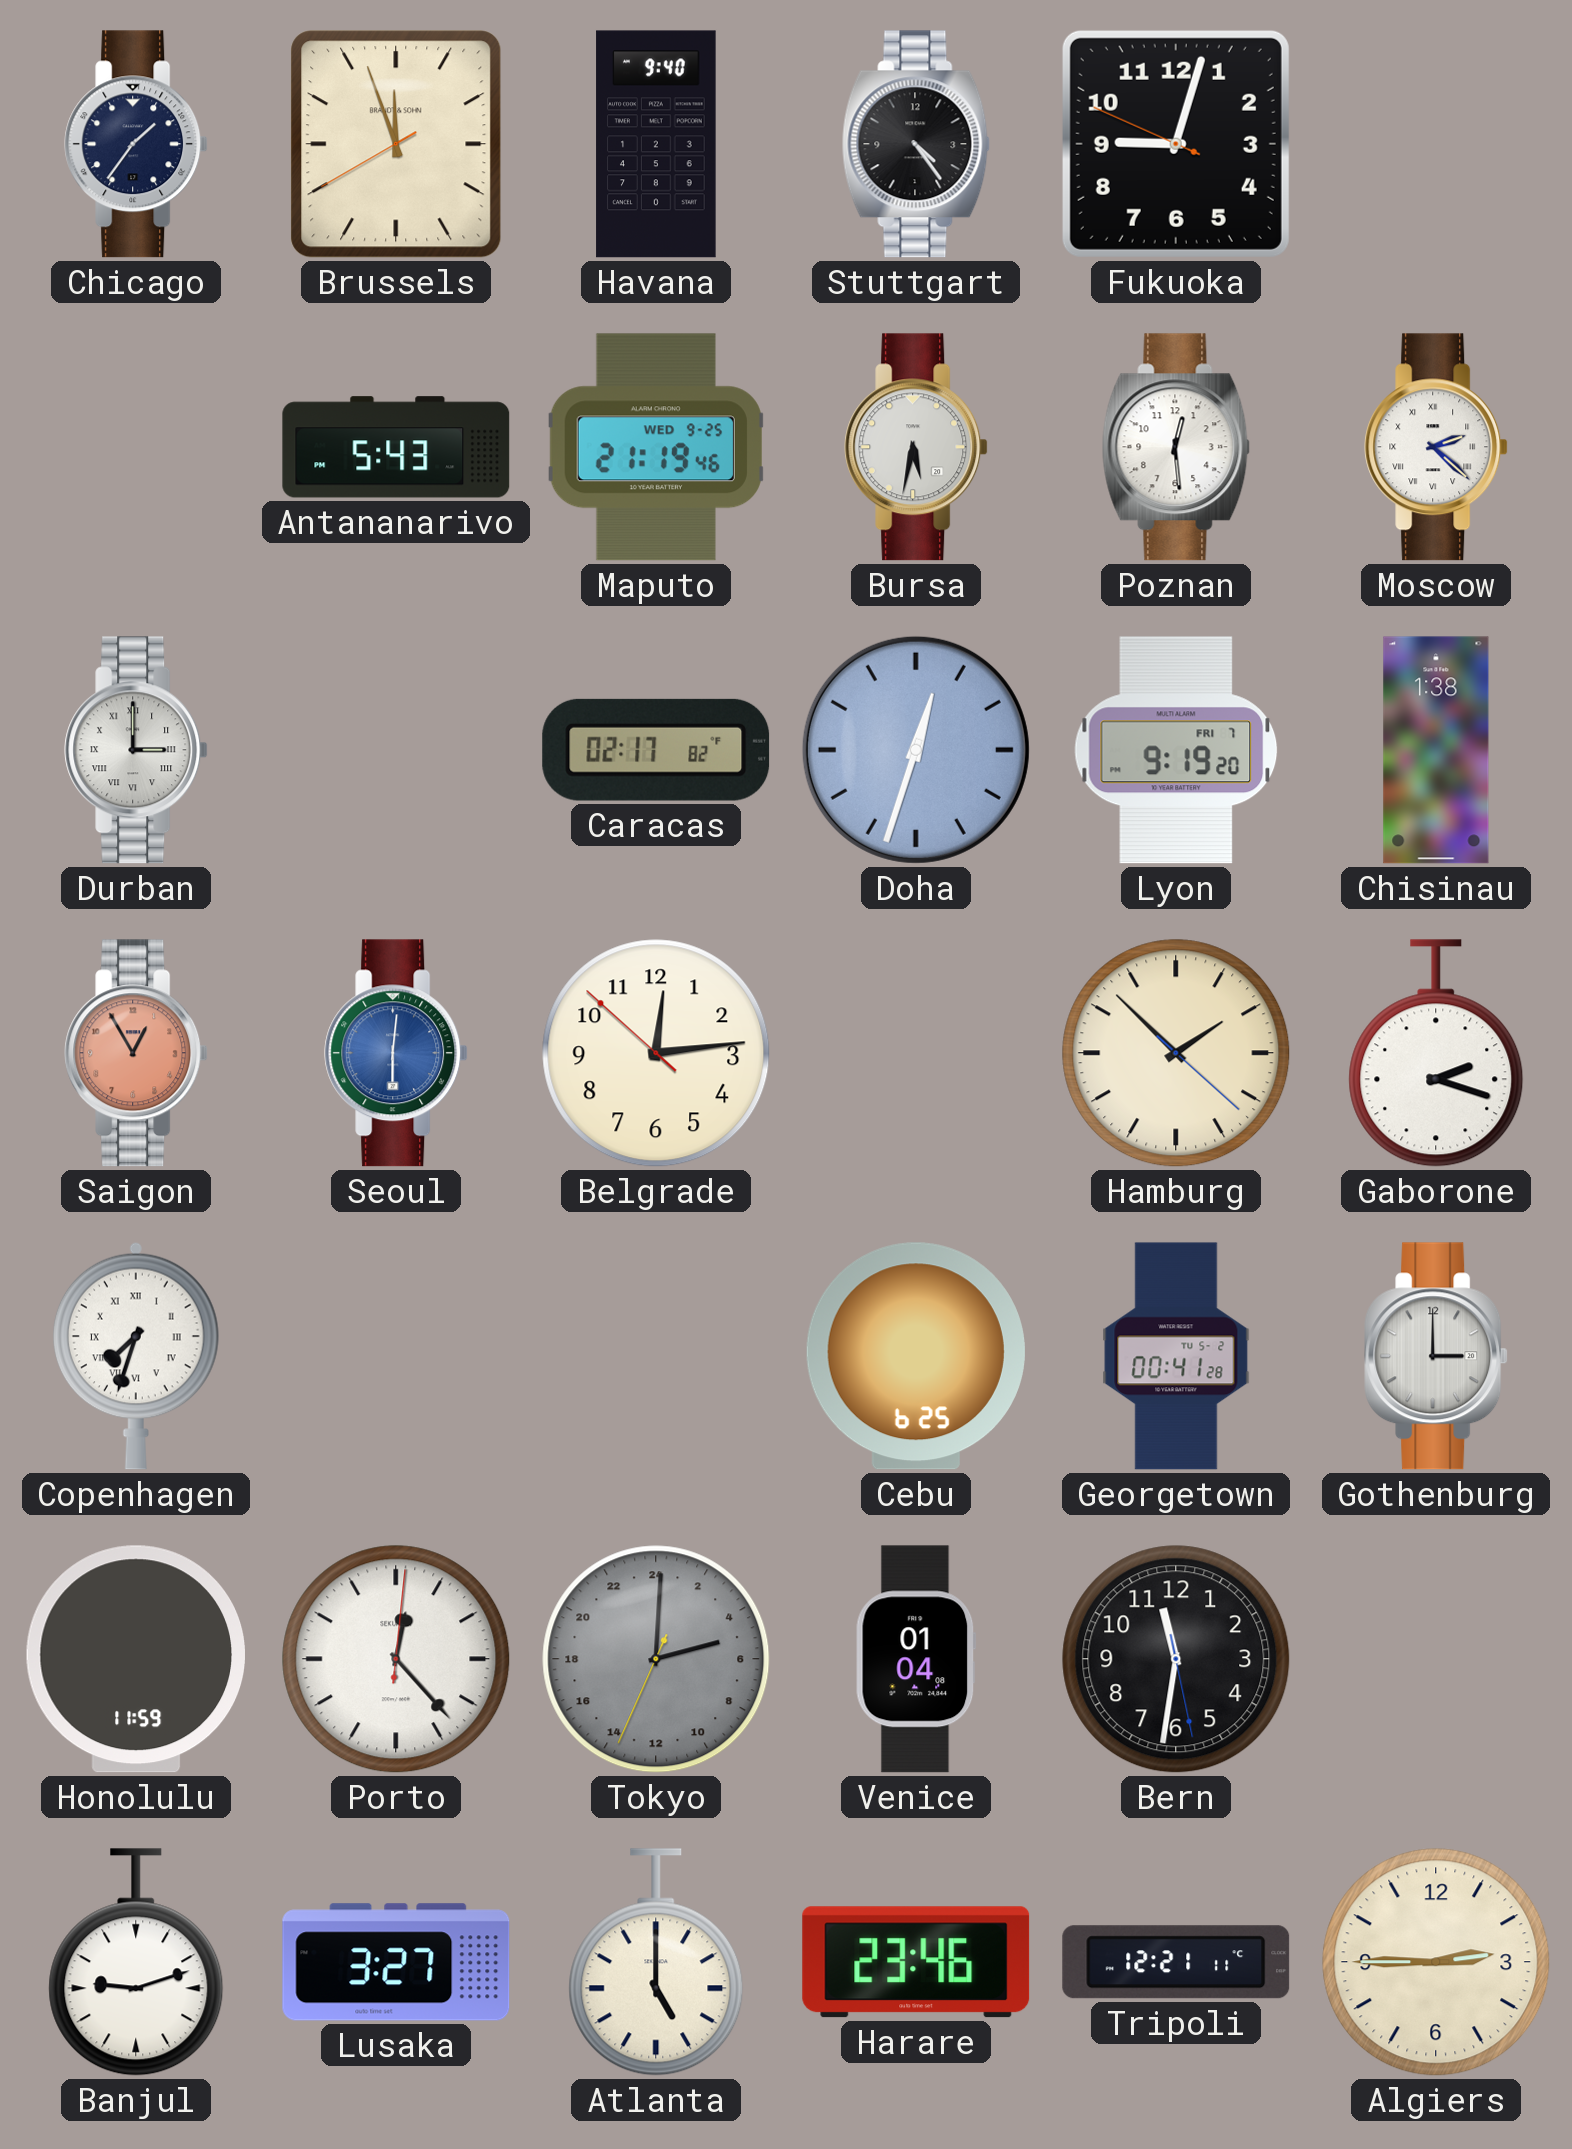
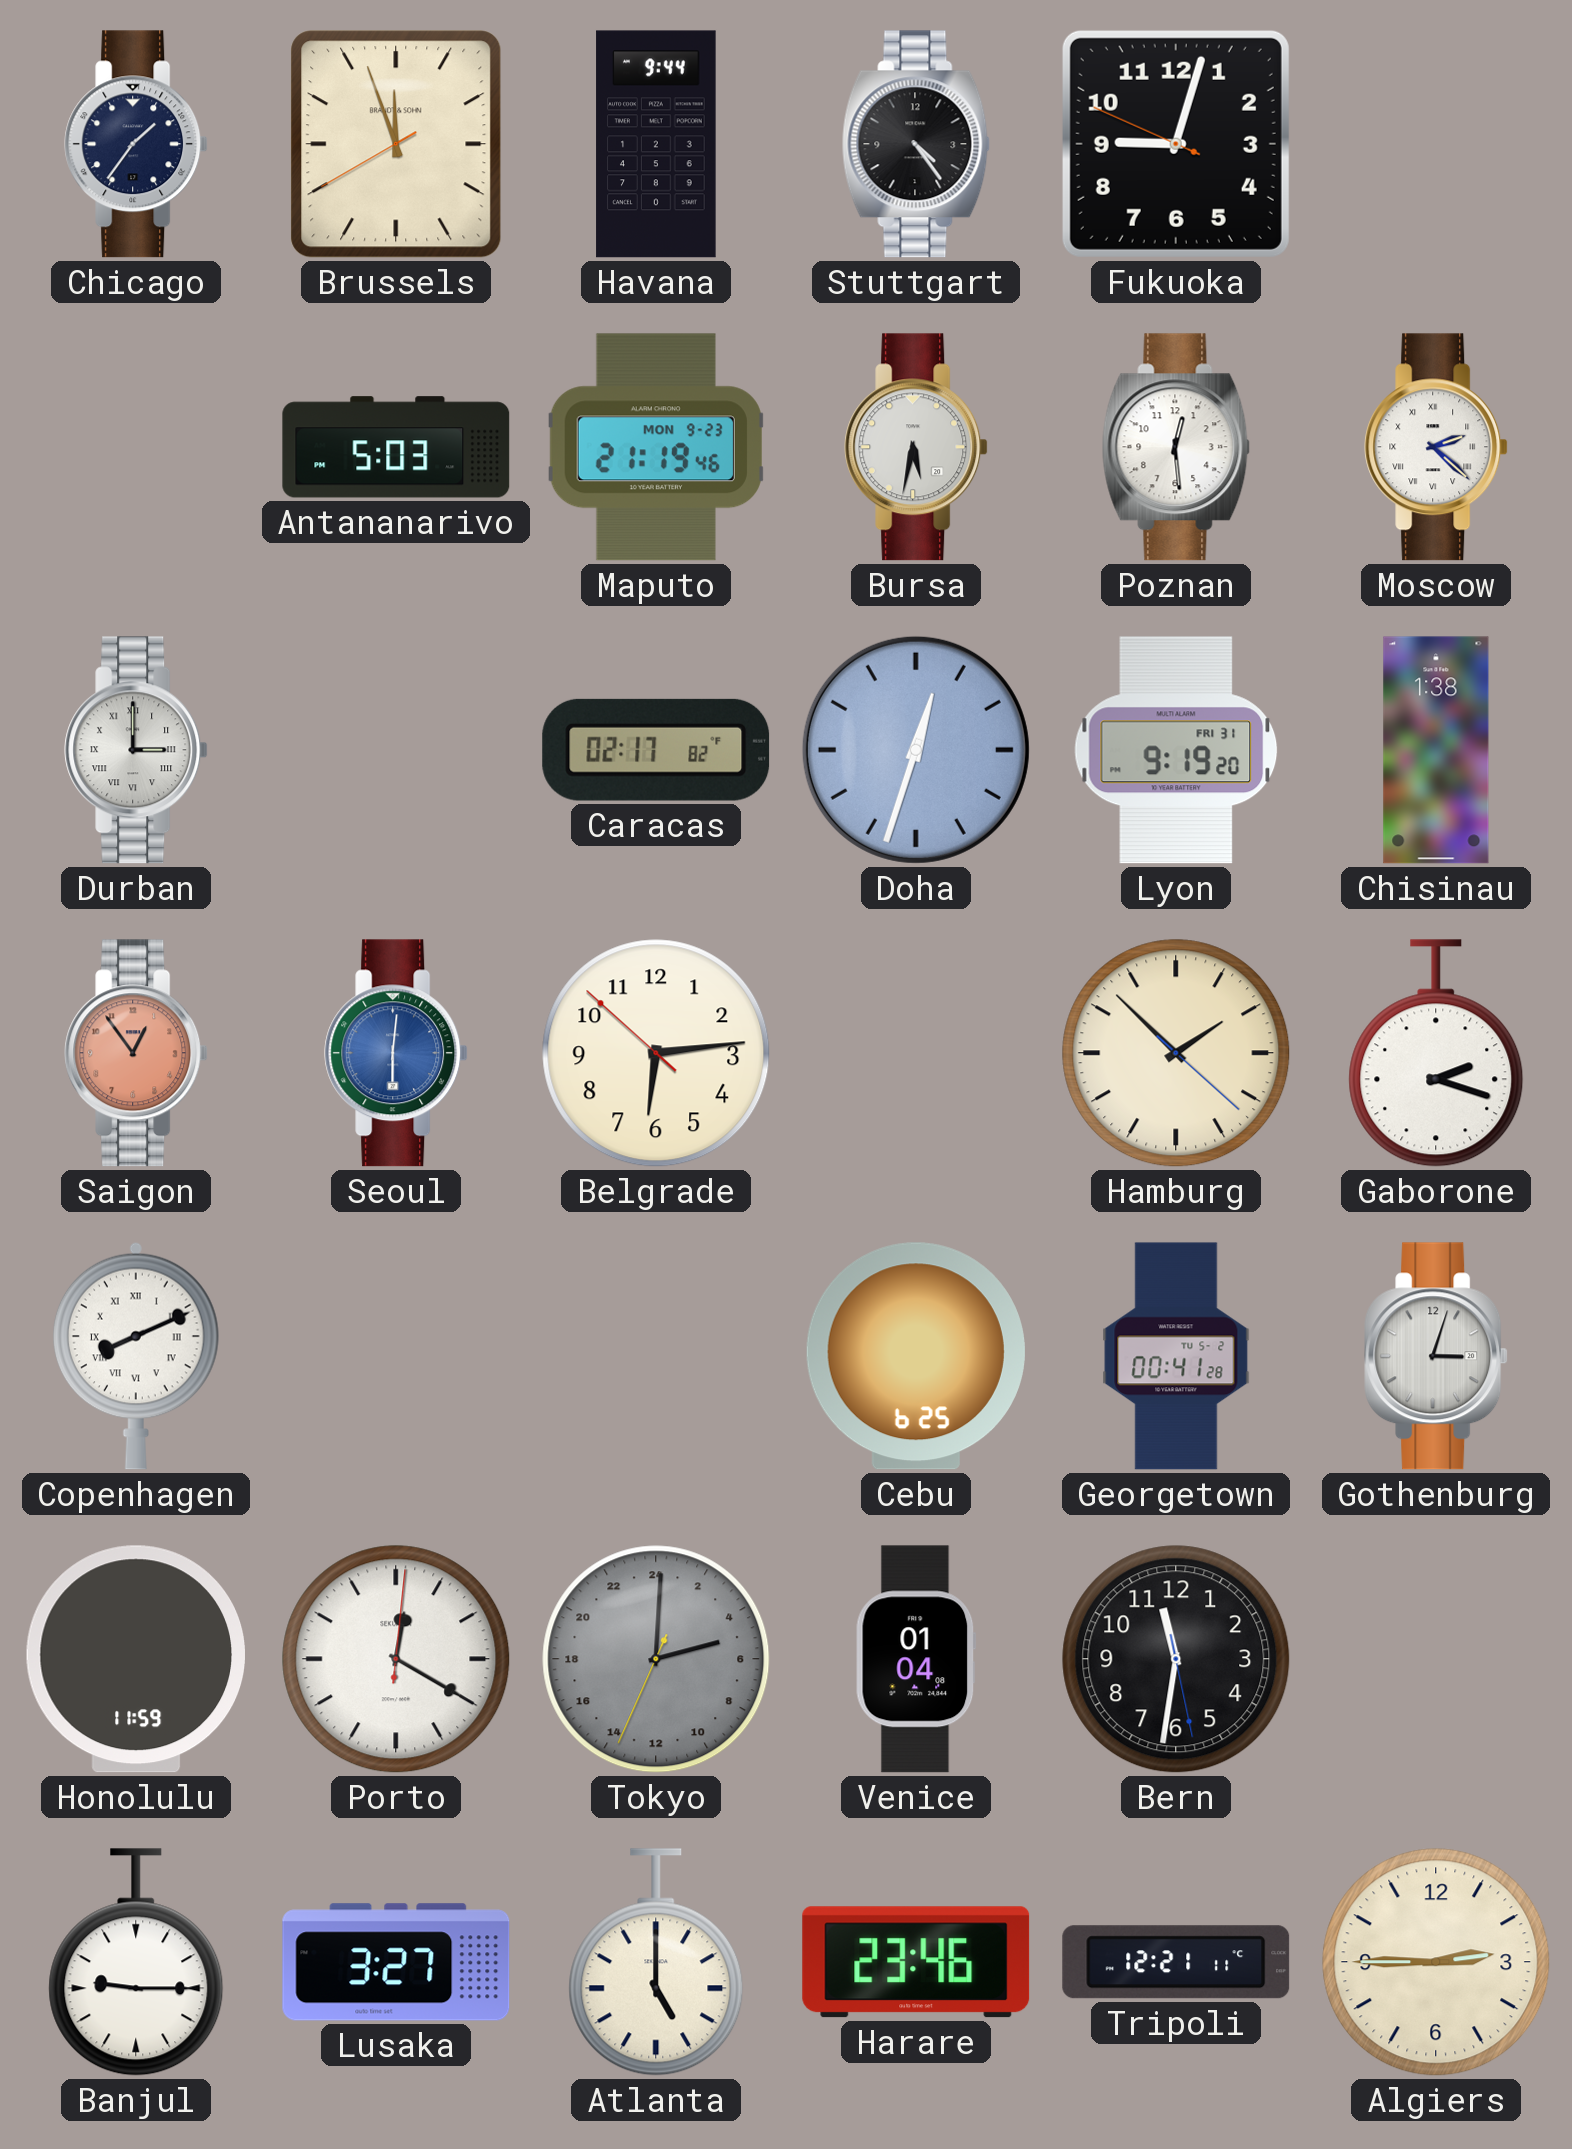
Havana: 9:40 -> 9:44
Antananarivo: 5:43 -> 5:03
Maputo date: WED 9-25 -> MON 9-23
Lyon date: FRI 7 -> FRI 31
Saigon: 12:55 -> 12:54
Belgrade: 12:13 -> 6:13
Copenhagen: 7:33 -> 8:11
Gothenburg: 3:00 -> 3:03
Porto: 12:23 -> 12:20
Banjul: 9:12 -> 9:15
